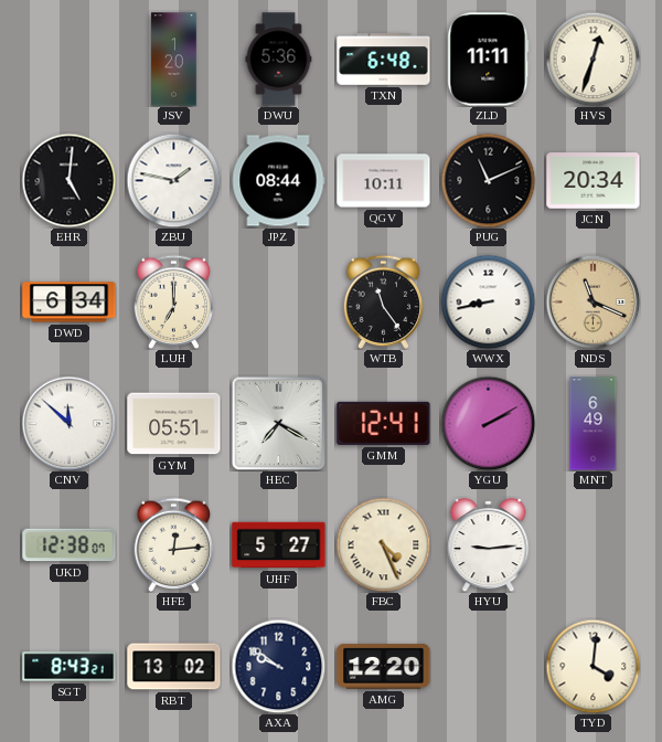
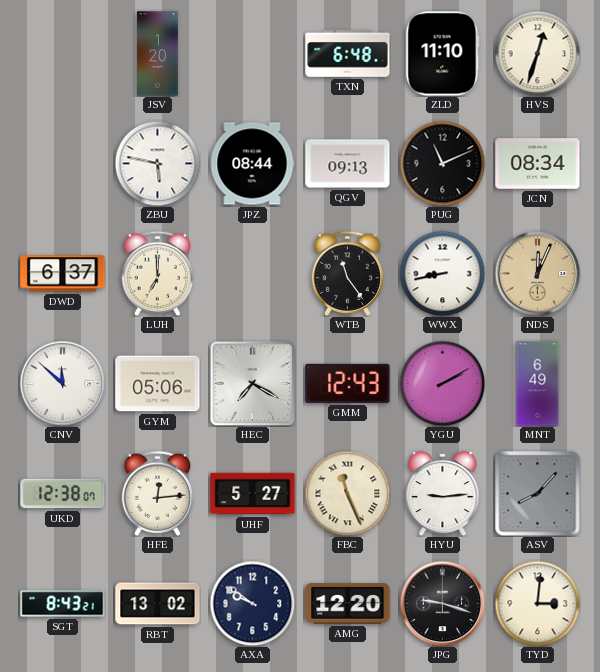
DWU: 5:36 -> none
ZLD: 11:11 -> 11:10
EHR: 5:01 -> none
ZBU: 1:47 -> 5:47
QGV: 10:11 -> 09:13
JCN: 20:34 -> 08:34
DWD: 6:34 -> 6:37
NDS: 11:19 -> 12:04
GYM: 05:51 -> 05:06
GMM: 12:41 -> 12:43
FBC: 4:26 -> 11:26
ASV: none -> 8:07
JPG: none -> 9:18
TYD: 4:01 -> 3:01
